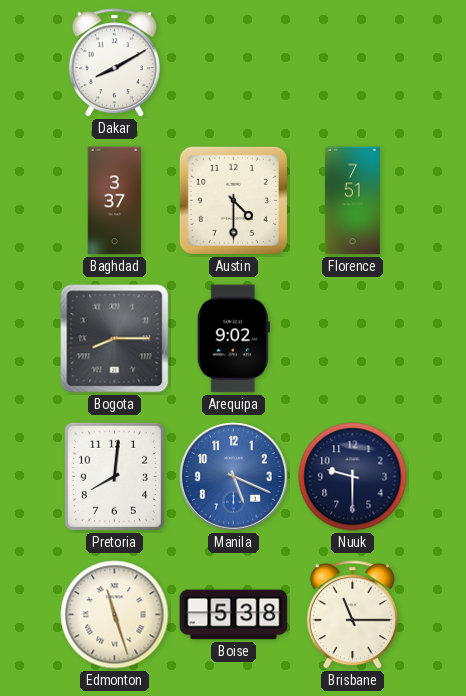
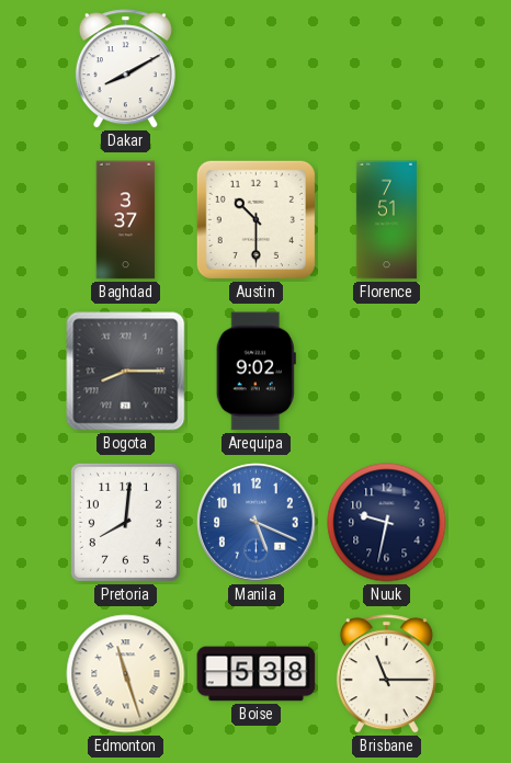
Austin: 4:30 -> 10:30
Nuuk: 9:30 -> 9:32
